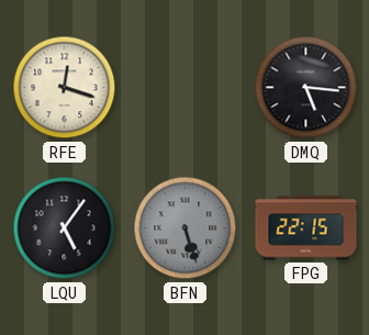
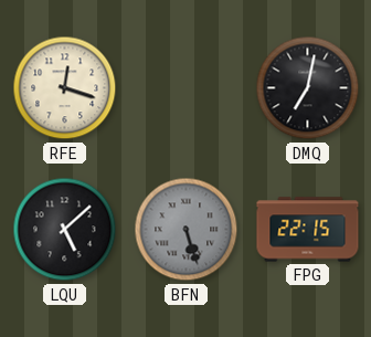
DMQ: 5:16 -> 7:02
LQU: 5:06 -> 5:08
